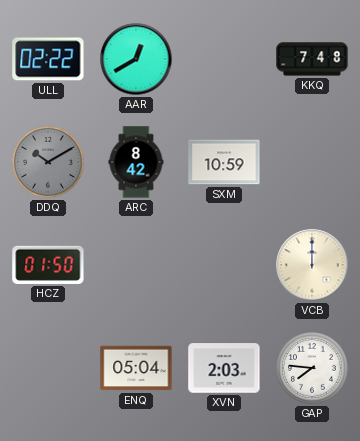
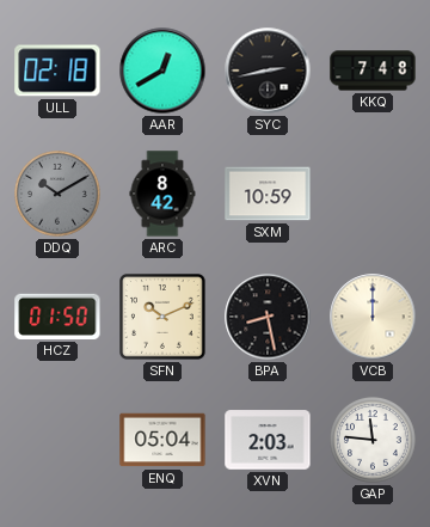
ULL: 02:22 -> 02:18
SYC: none -> 2:43
SFN: none -> 10:11
BPA: none -> 8:28
GAP: 7:46 -> 11:46
